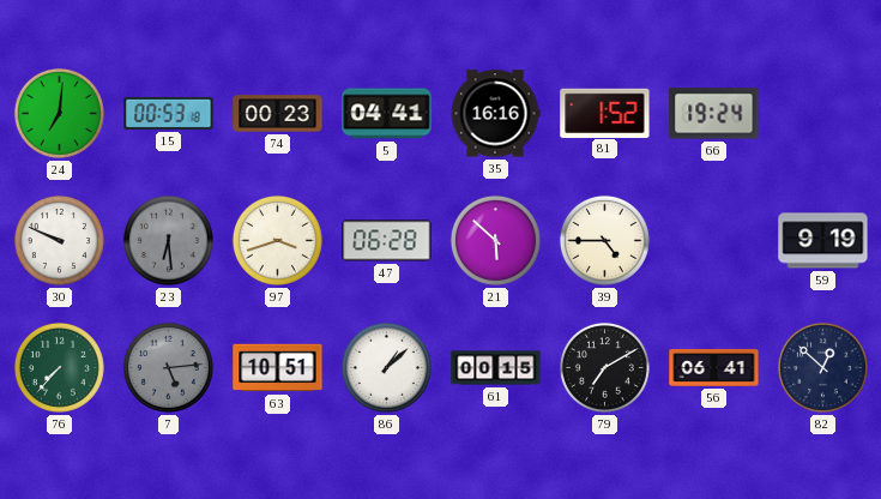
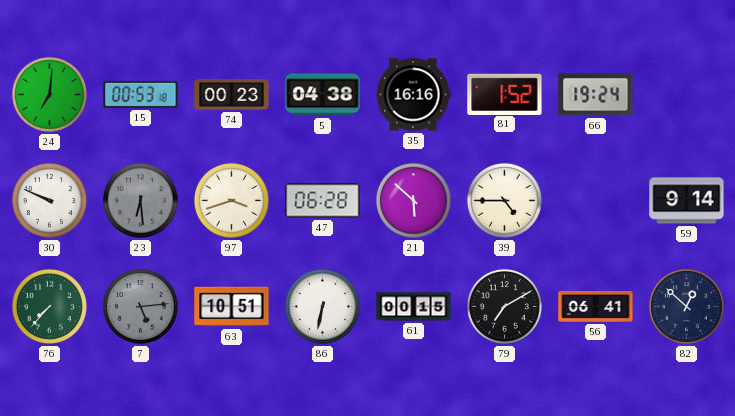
5: 04:41 -> 04:38
59: 9:19 -> 9:14
86: 1:08 -> 6:32
